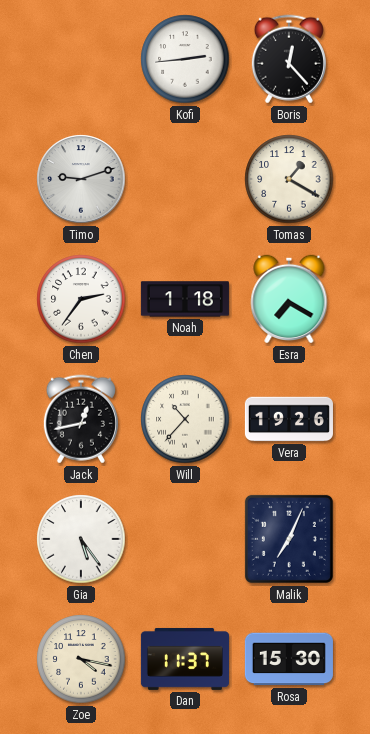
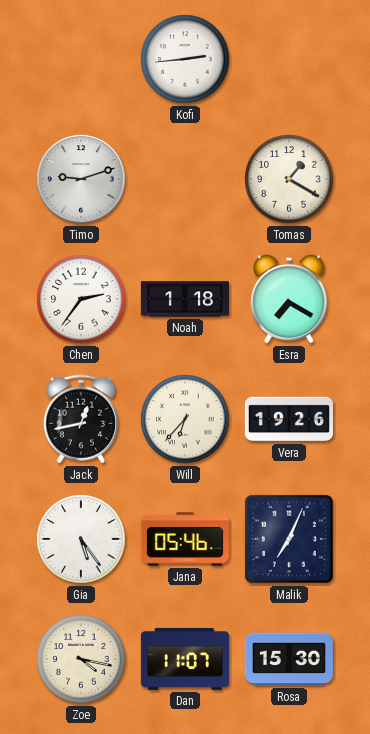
Boris: 12:23 -> none
Will: 10:37 -> 6:37
Jana: none -> 05:46
Dan: 11:37 -> 11:07
